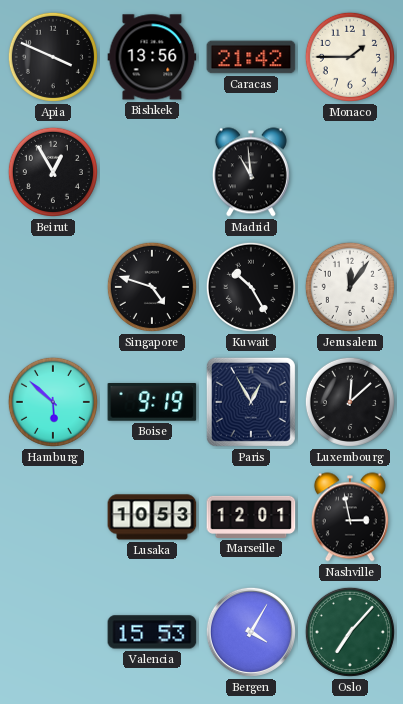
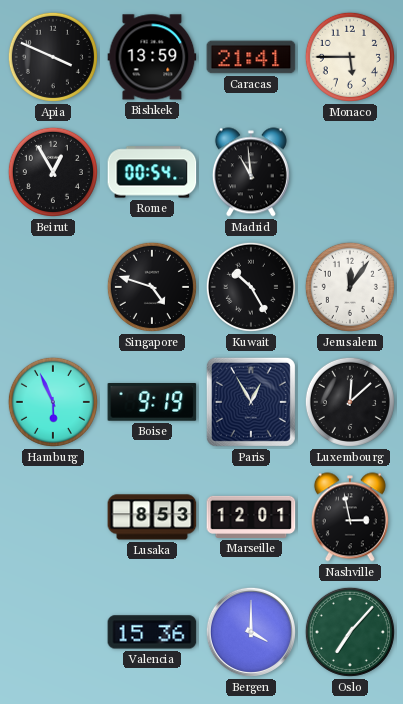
Bishkek: 13:56 -> 13:59
Caracas: 21:42 -> 21:41
Monaco: 1:45 -> 5:45
Rome: none -> 00:54
Hamburg: 5:52 -> 5:56
Lusaka: 10:53 -> 8:53
Valencia: 15:53 -> 15:36
Bergen: 4:05 -> 4:00
